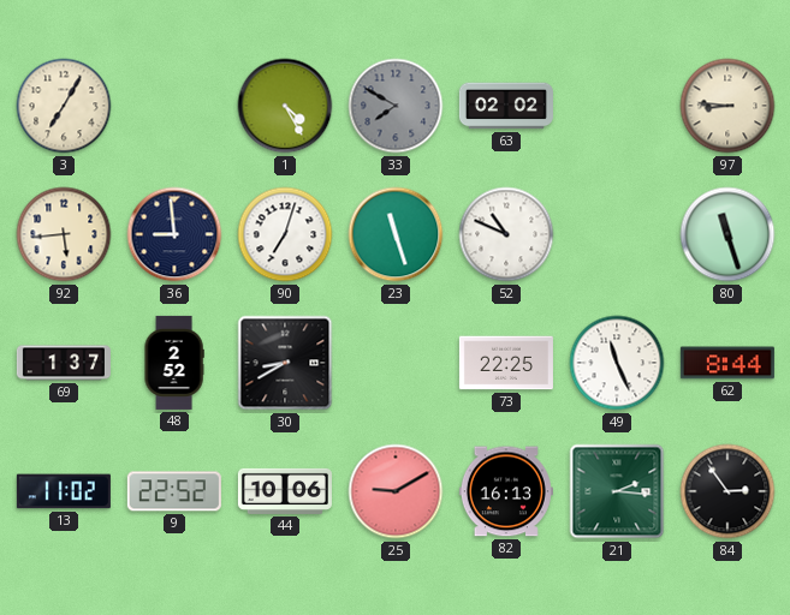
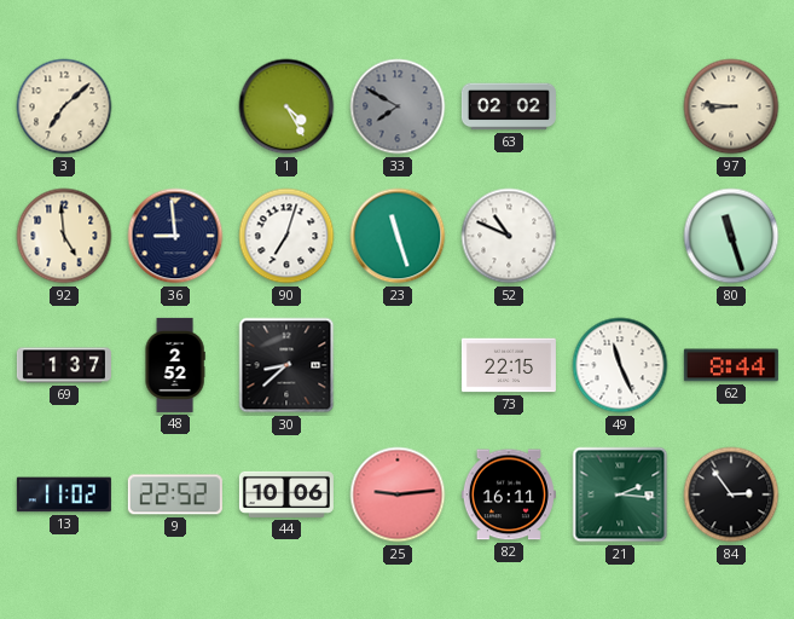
3: 7:05 -> 7:08
92: 5:44 -> 4:59
30: 8:40 -> 8:38
73: 22:25 -> 22:15
25: 9:10 -> 9:14
82: 16:13 -> 16:11
